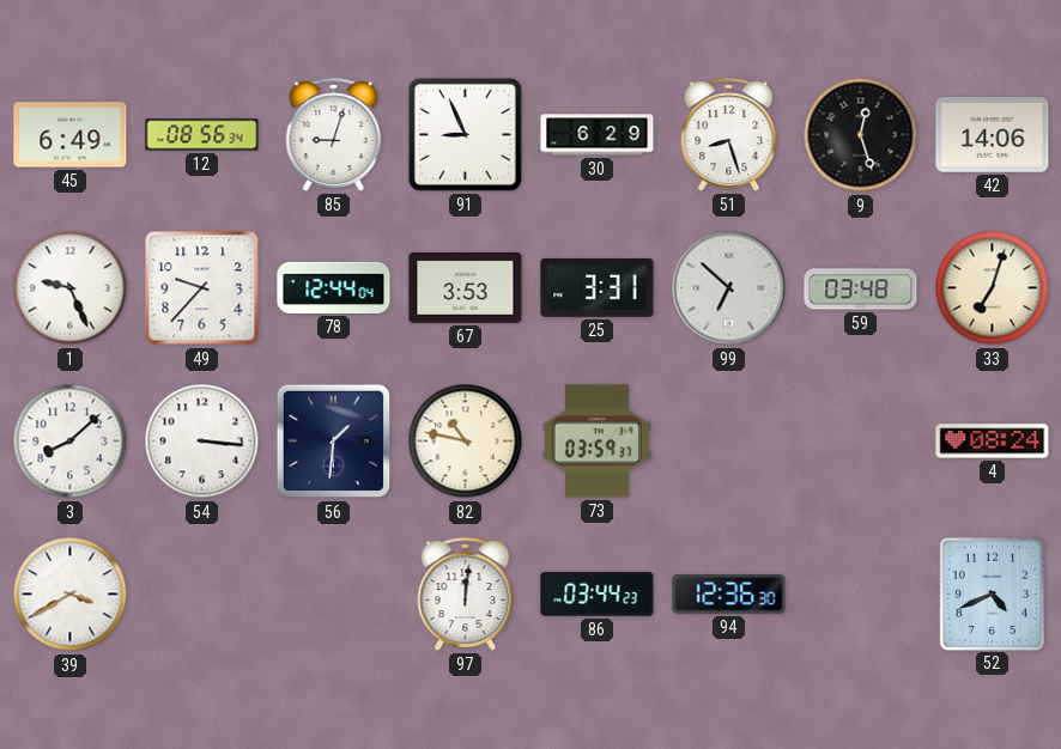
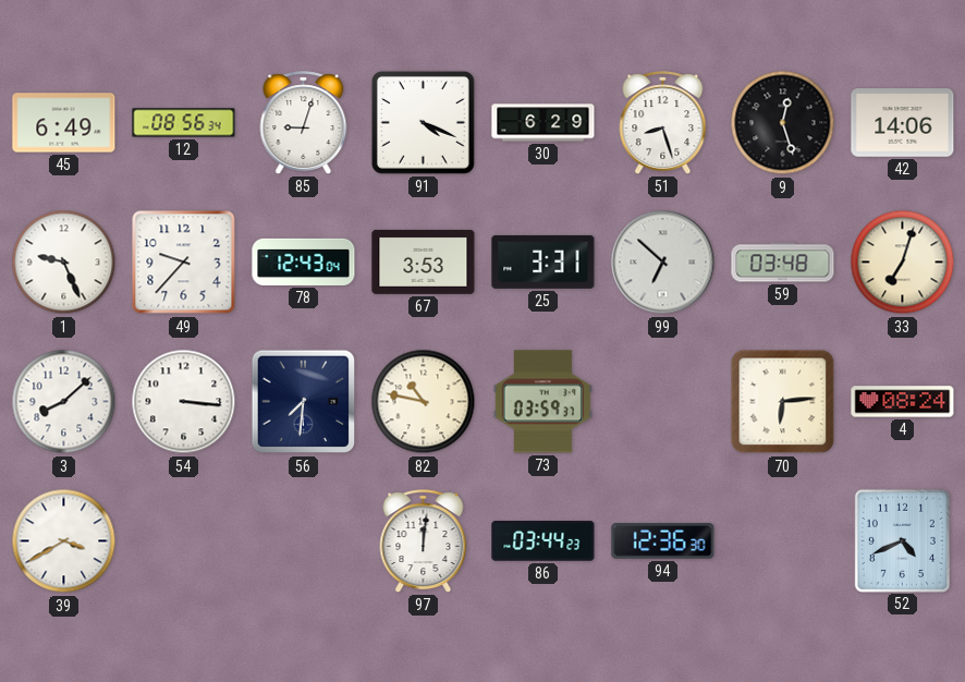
91: 8:56 -> 4:19
78: 12:44 -> 12:43
56: 1:31 -> 7:31
70: none -> 6:14
